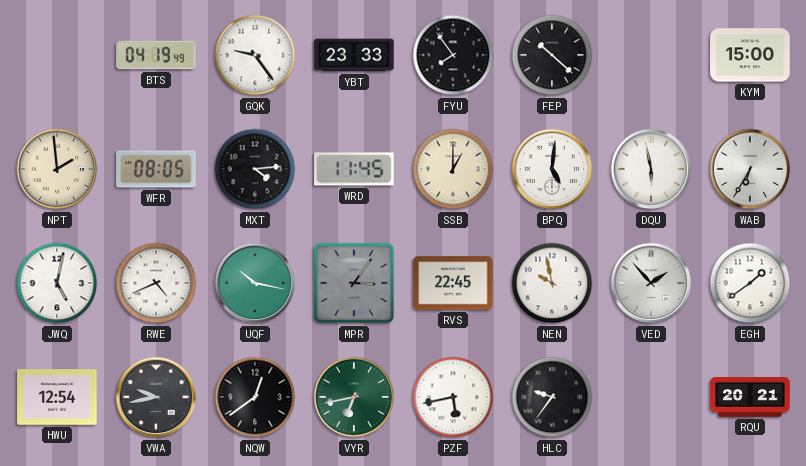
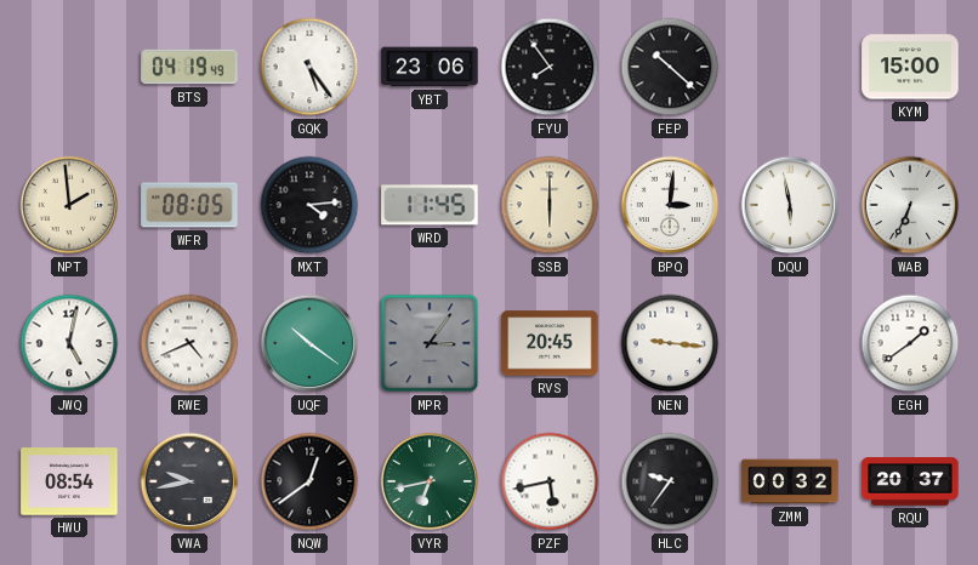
GQK: 9:24 -> 5:24
YBT: 23:33 -> 23:06
SSB: 1:00 -> 6:00
BPQ: 5:01 -> 3:01
WAB: 6:35 -> 6:34
UQF: 10:17 -> 10:21
RVS: 22:45 -> 20:45
NEN: 9:58 -> 9:16
VED: 1:53 -> none
HWU: 12:54 -> 08:54
ZMM: none -> 00:32
RQU: 20:21 -> 20:37
